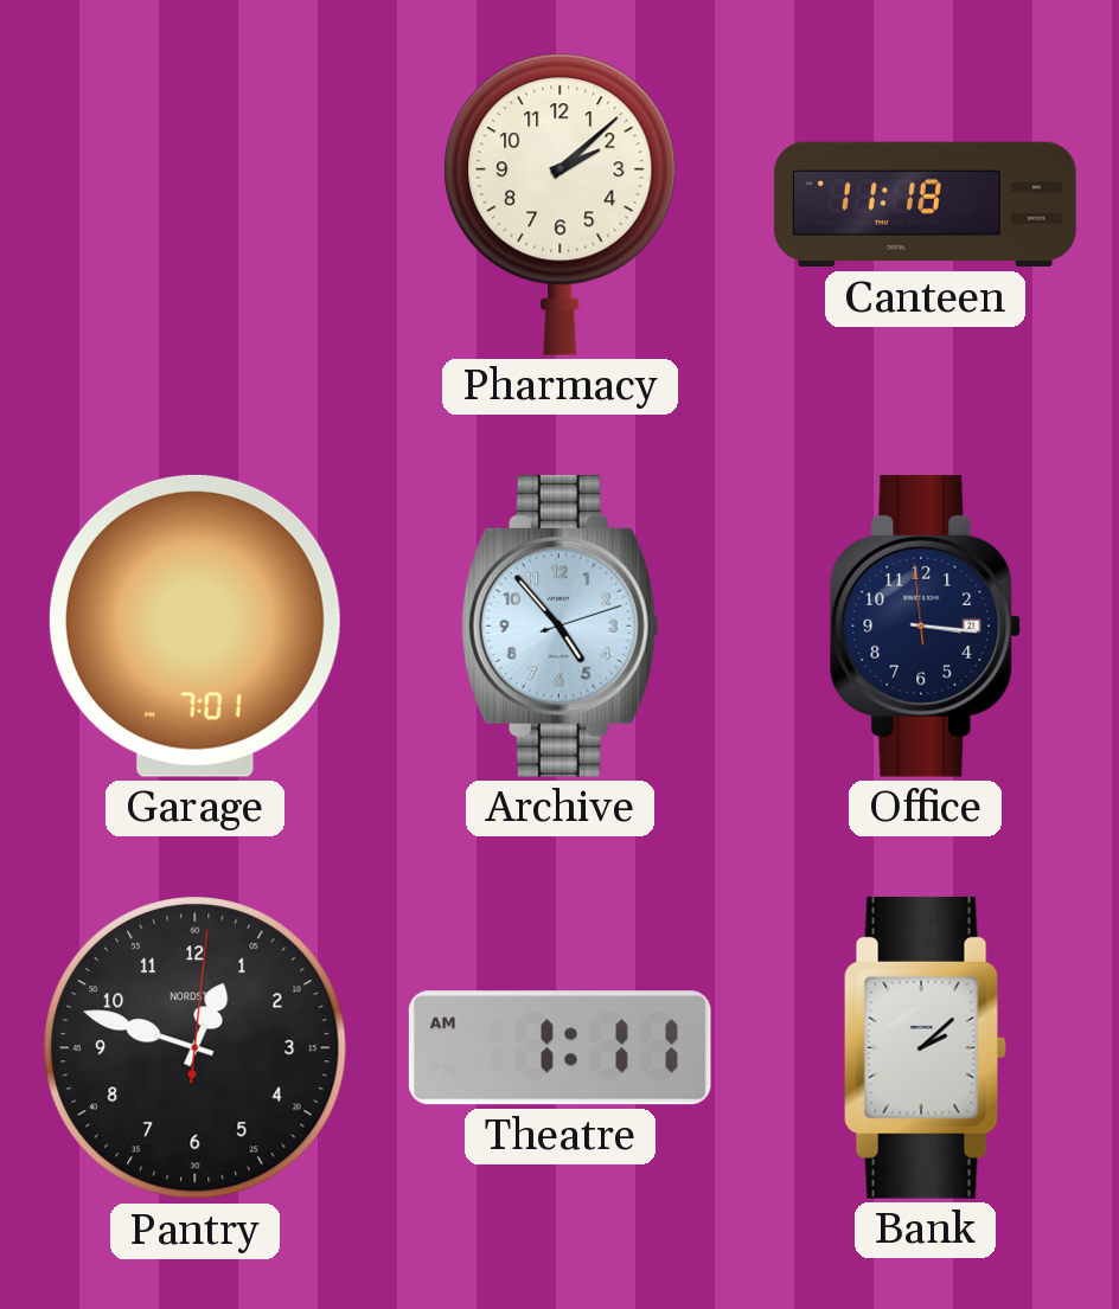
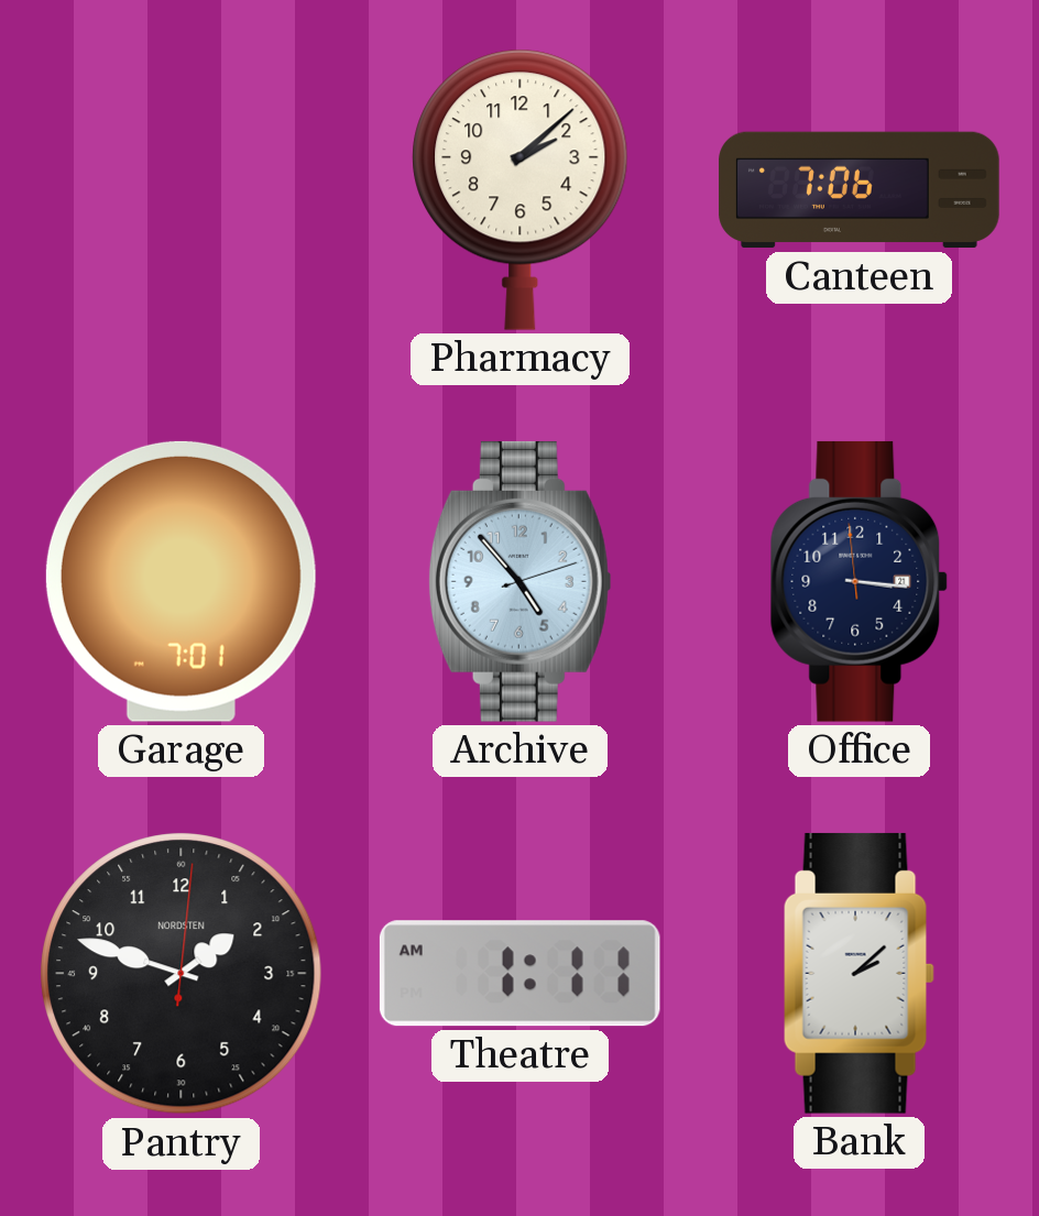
Canteen: 11:18 -> 7:06
Pantry: 12:48 -> 1:48
